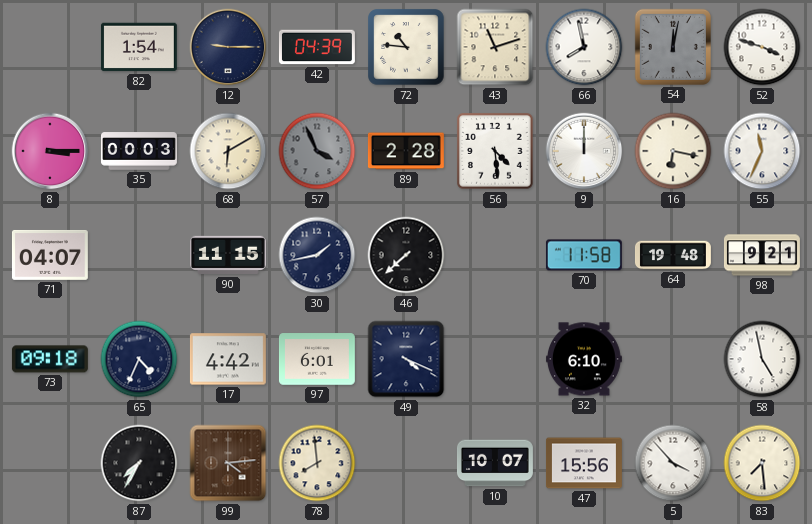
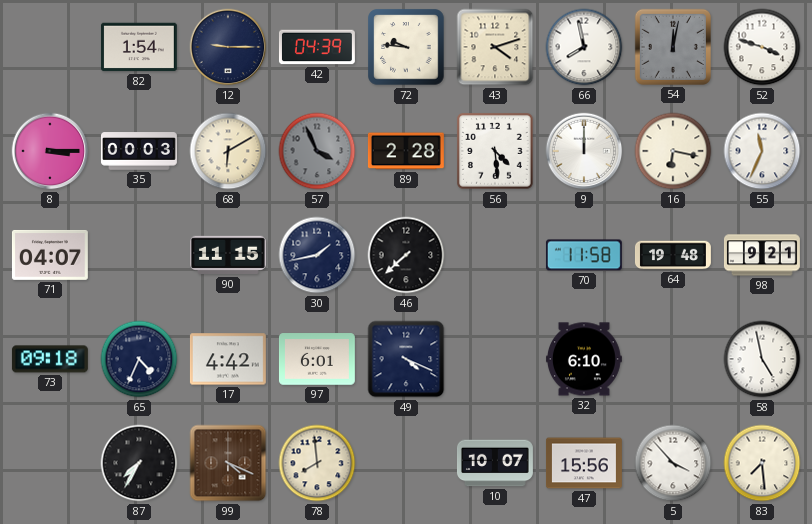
72: 10:46 -> 9:46
43: 11:12 -> 4:12
99: 4:14 -> 4:19
